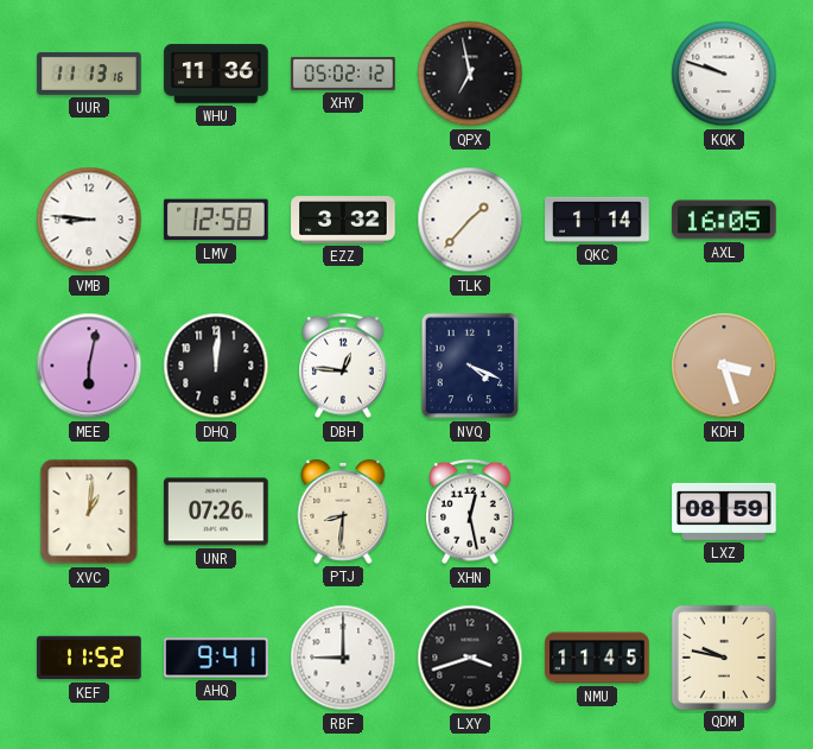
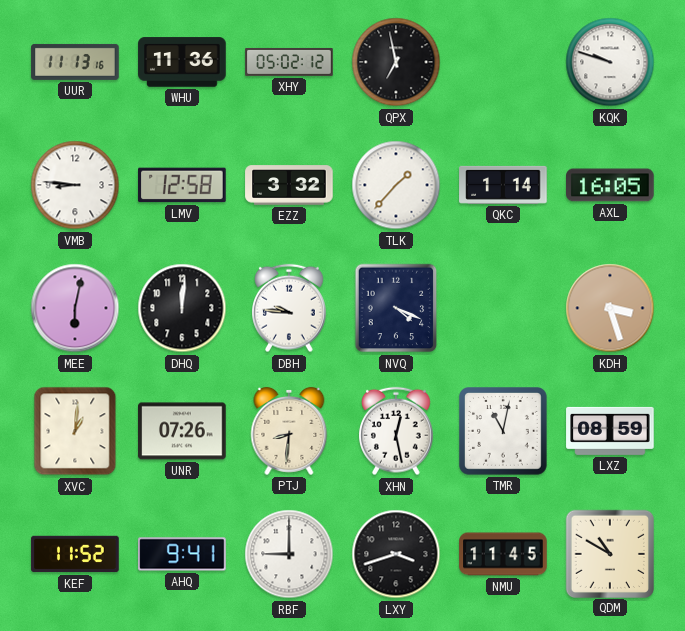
DBH: 12:46 -> 9:46
TMR: none -> 11:02
QDM: 9:47 -> 10:50
